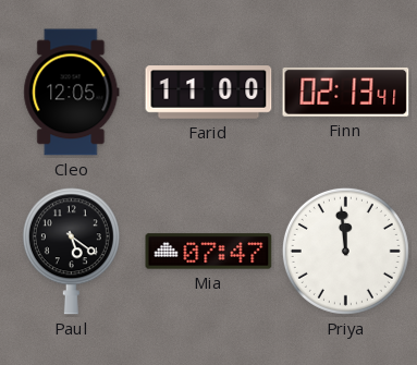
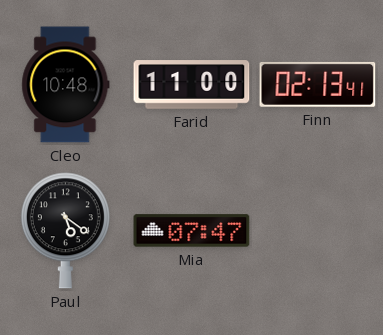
Cleo: 12:05 -> 10:48
Priya: 11:59 -> none
